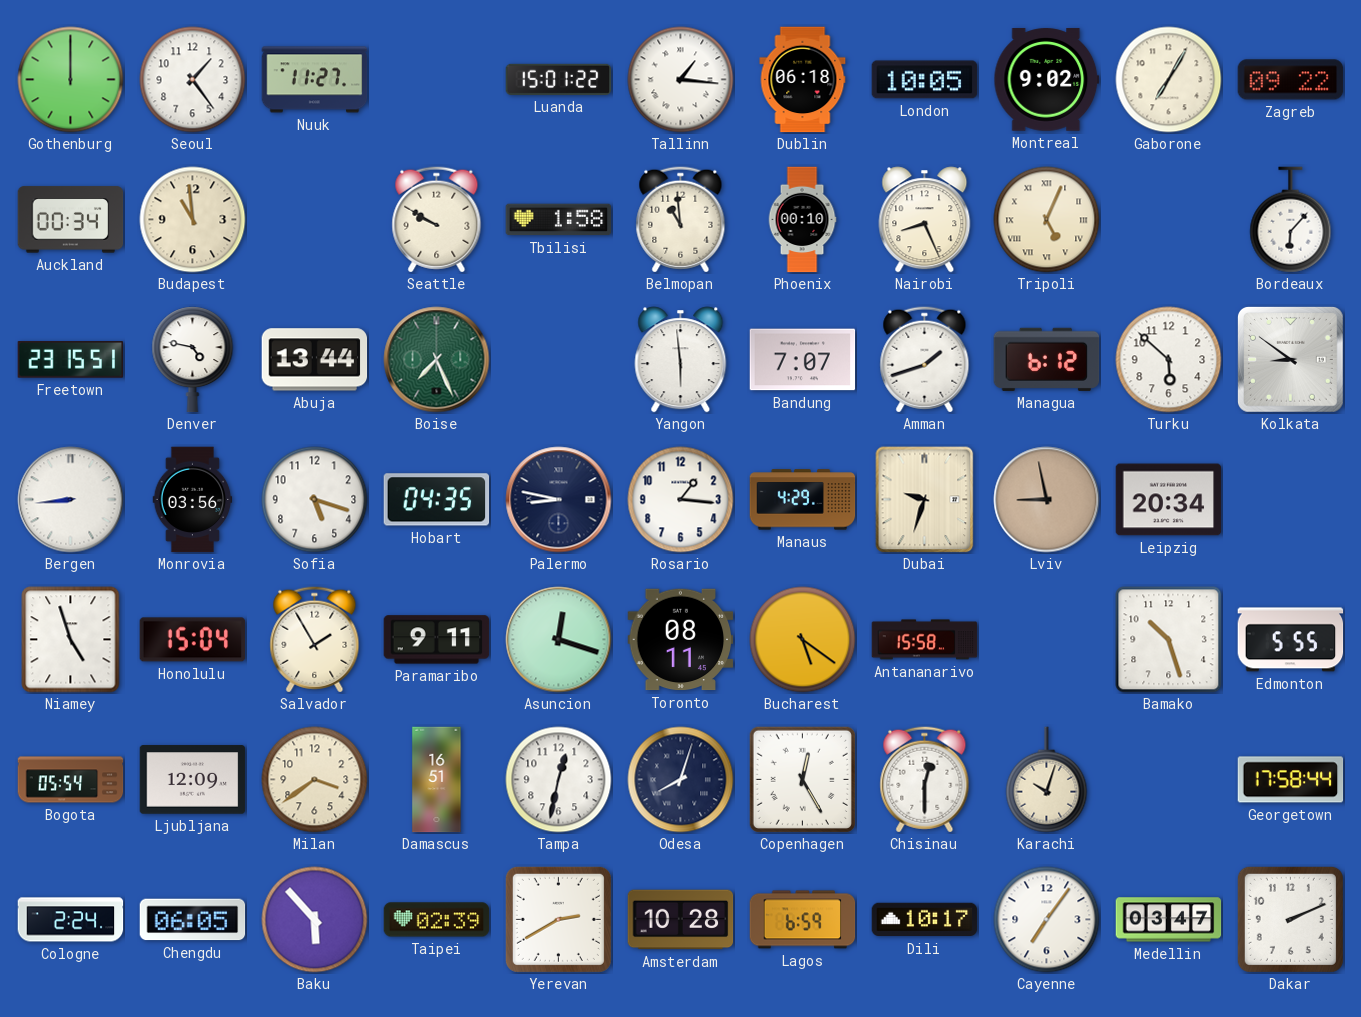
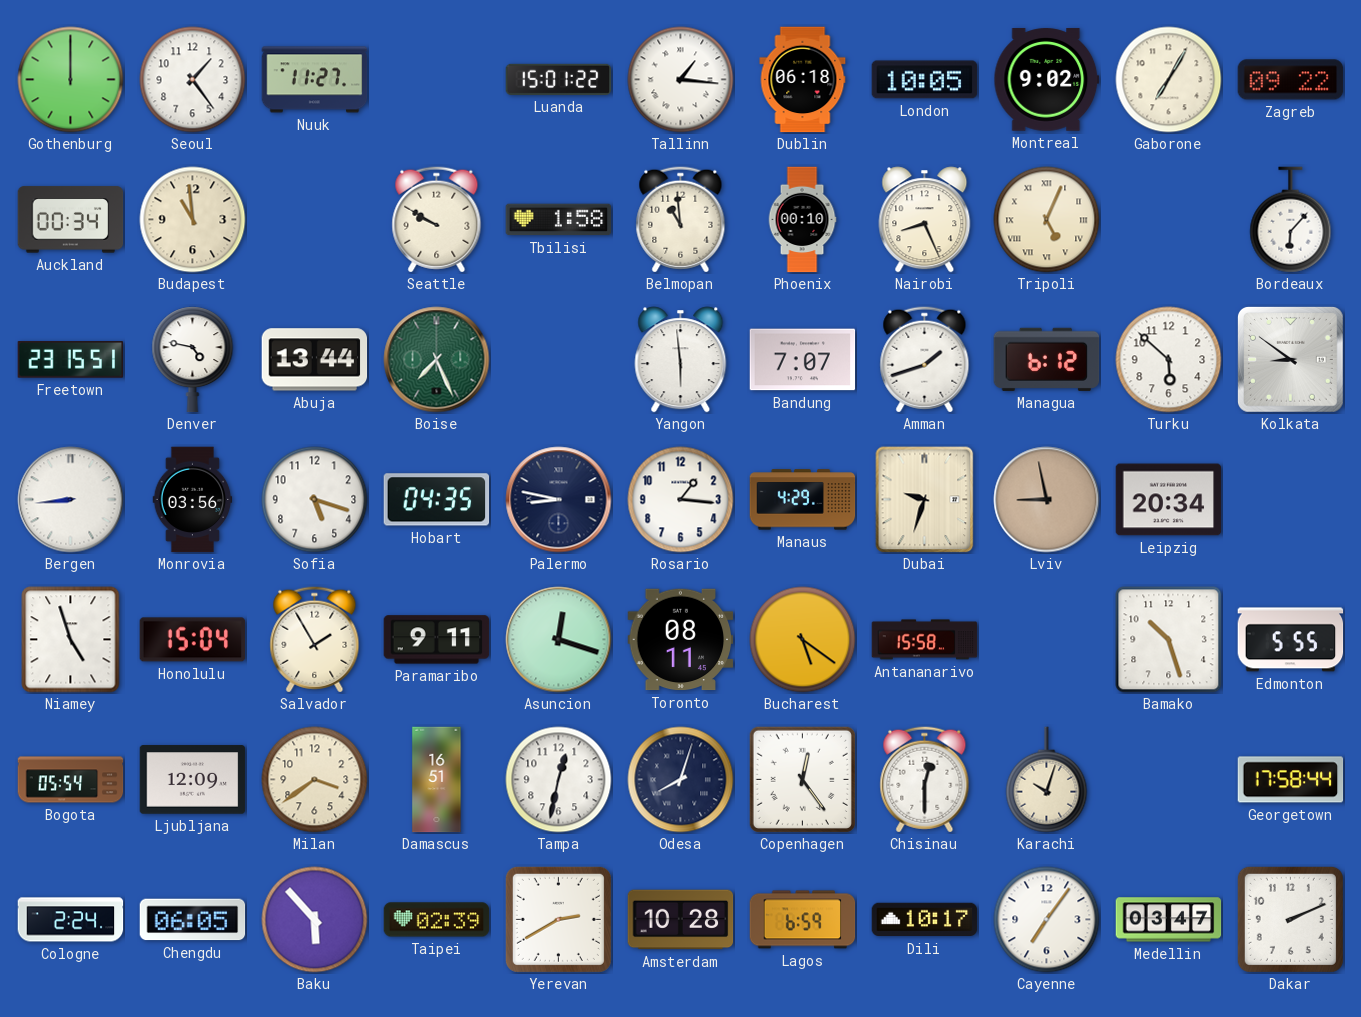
Copenhagen: 12:25 -> 12:24
